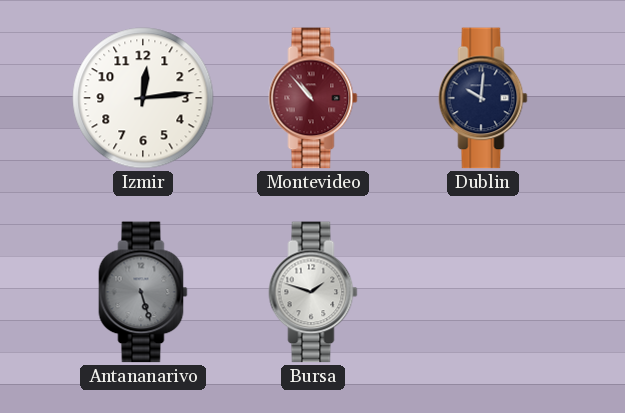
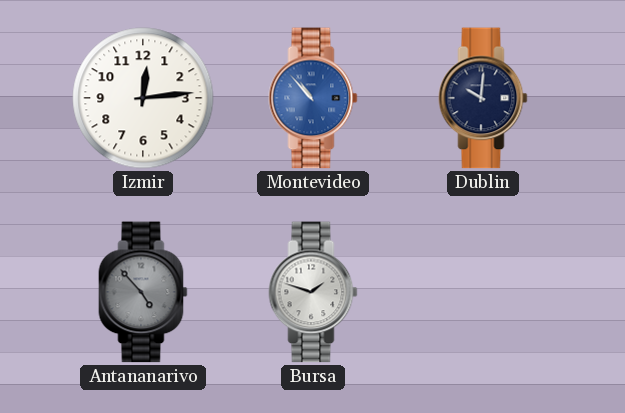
Montevideo dial: burgundy -> blue
Antananarivo: 5:27 -> 4:53
